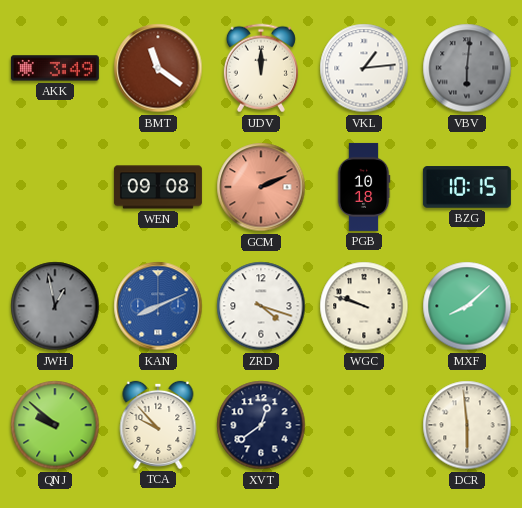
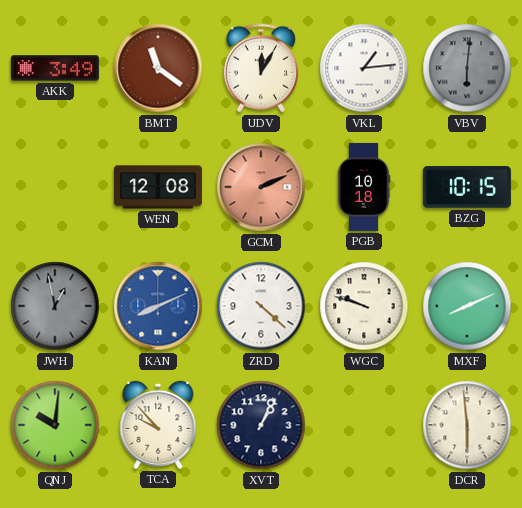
UDV: 12:00 -> 12:05
WEN: 09:08 -> 12:08
ZRD: 4:18 -> 4:22
MXF: 8:08 -> 8:11
QNJ: 9:52 -> 10:01
XVT: 12:39 -> 1:04
